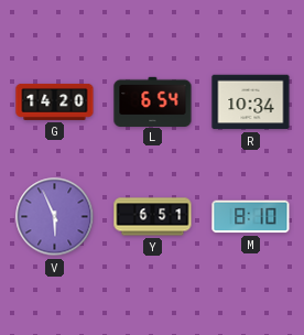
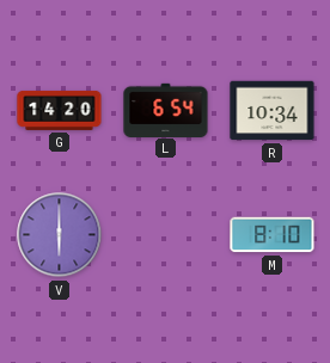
V: 5:56 -> 6:00
Y: 6:51 -> none
